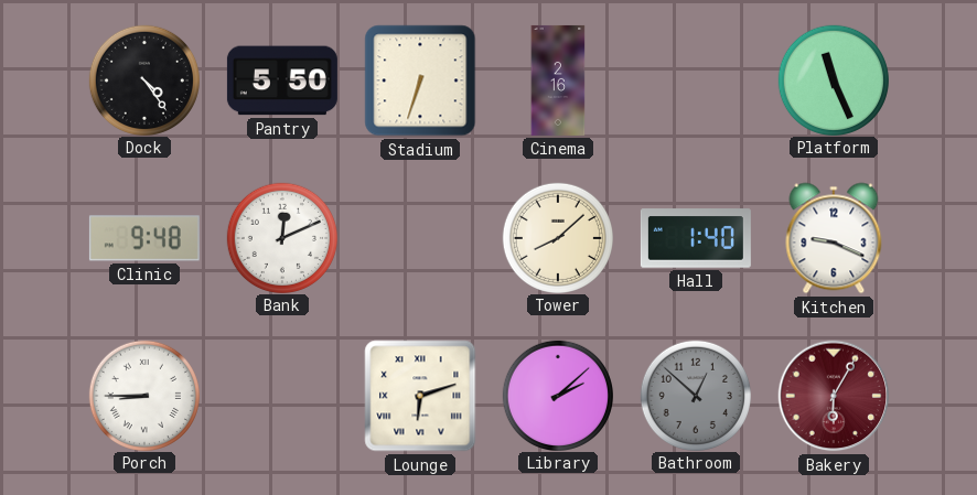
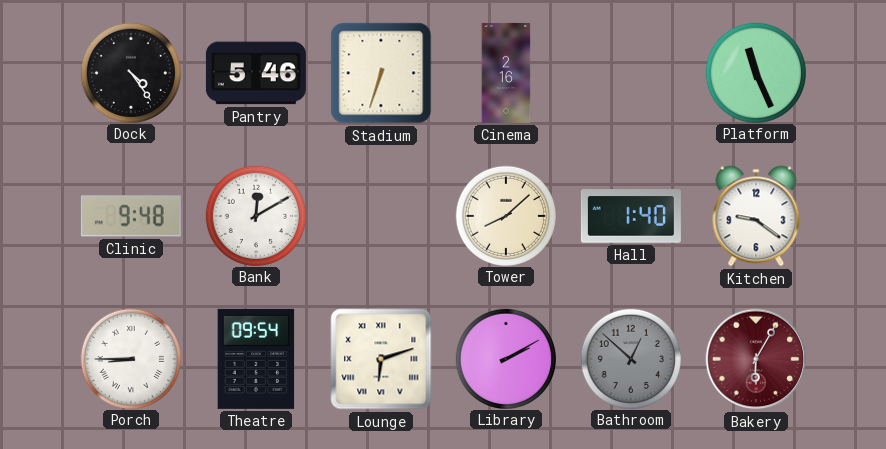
Pantry: 5:50 -> 5:46
Bank: 12:11 -> 12:10
Kitchen: 9:19 -> 9:21
Theatre: none -> 09:54
Library: 2:08 -> 2:10
